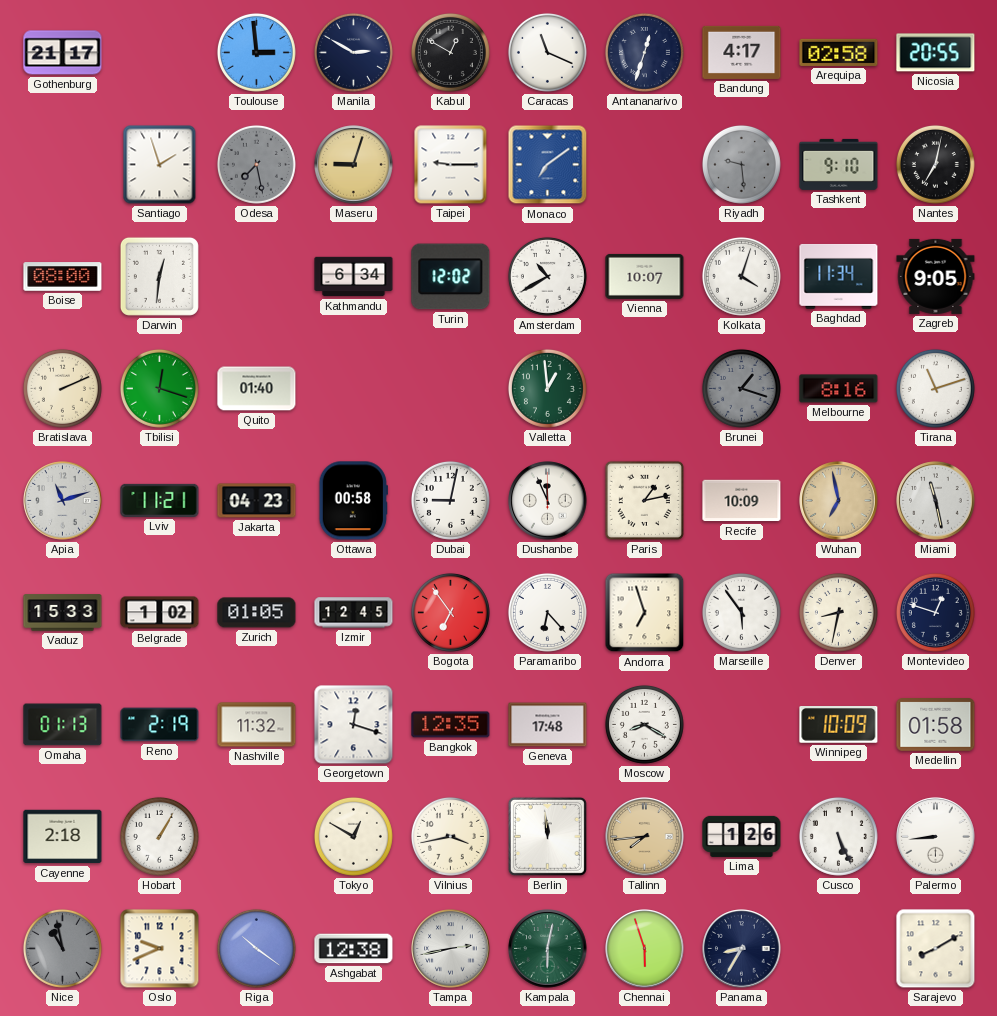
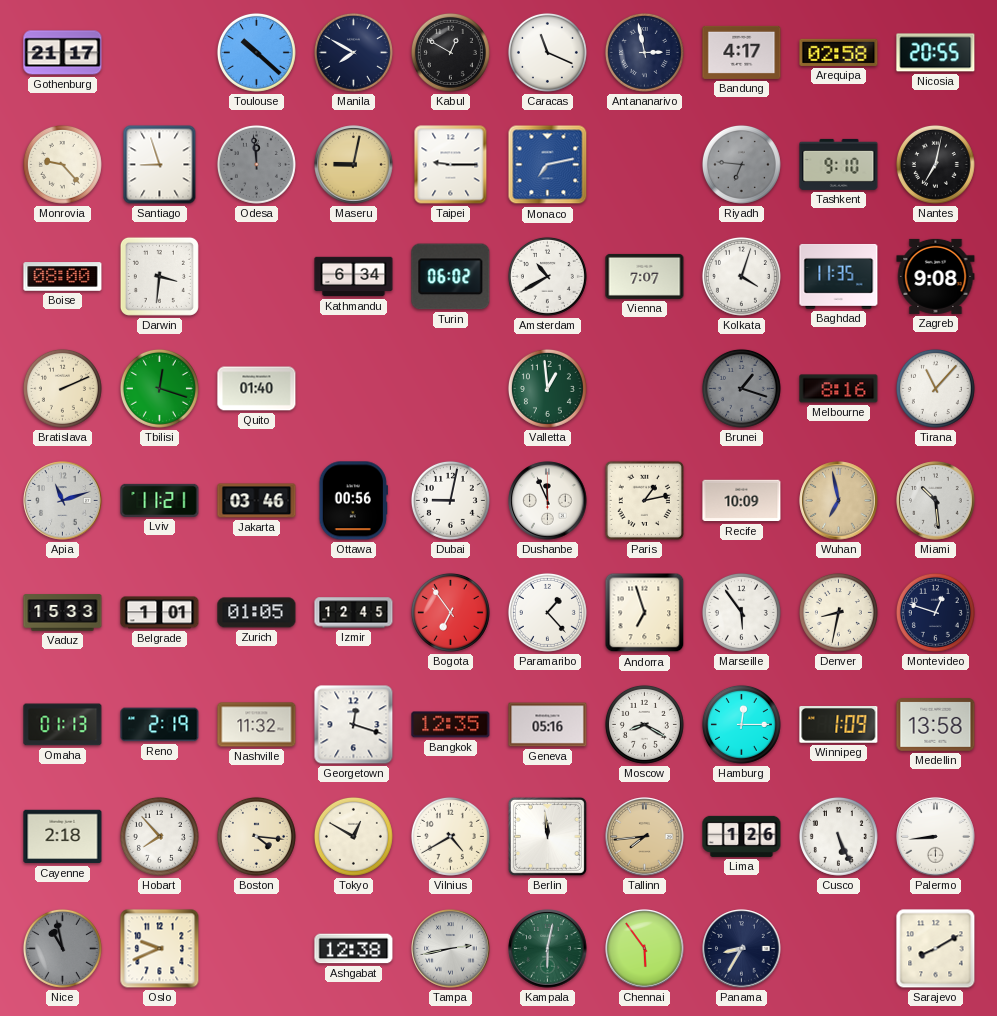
Toulouse: 2:59 -> 10:22
Manila: 2:50 -> 7:50
Antananarivo: 12:33 -> 2:58
Monrovia: none -> 9:23
Santiago: 1:57 -> 8:57
Odesa: 7:28 -> 11:59
Maseru: 9:03 -> 9:02
Monaco: 7:09 -> 7:13
Riyadh: 9:29 -> 6:46
Darwin: 12:31 -> 3:31
Turin: 12:02 -> 06:02
Vienna: 10:07 -> 7:07
Baghdad: 11:34 -> 11:35
Zagreb: 9:05 -> 9:08
Tirana: 11:12 -> 11:07
Jakarta: 04:23 -> 03:46
Ottawa: 00:58 -> 00:56
Miami: 11:28 -> 10:29
Belgrade: 1:02 -> 1:01
Paramaribo: 6:23 -> 1:23
Geneva: 17:48 -> 05:16
Hamburg: none -> 12:15
Winnipeg: 10:09 -> 1:09
Medellin: 01:58 -> 13:58
Hobart: 1:05 -> 7:53
Boston: none -> 4:16
Vilnius: 3:43 -> 4:40
Riga: 10:21 -> none
Chennai: 5:57 -> 5:54
